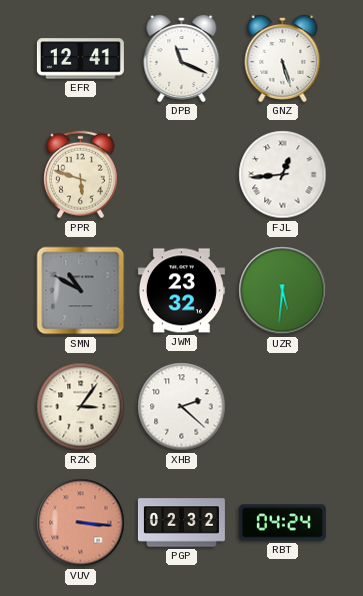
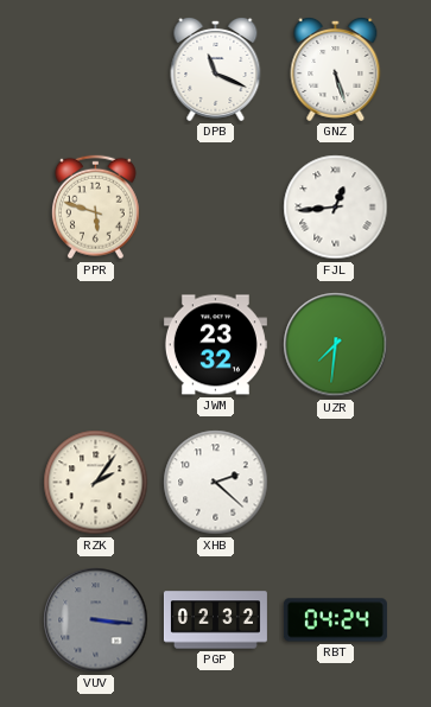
EFR: 12:41 -> none
SMN: 10:50 -> none
UZR: 5:31 -> 7:31
RZK: 3:06 -> 2:06
VUV dial: salmon -> grey
